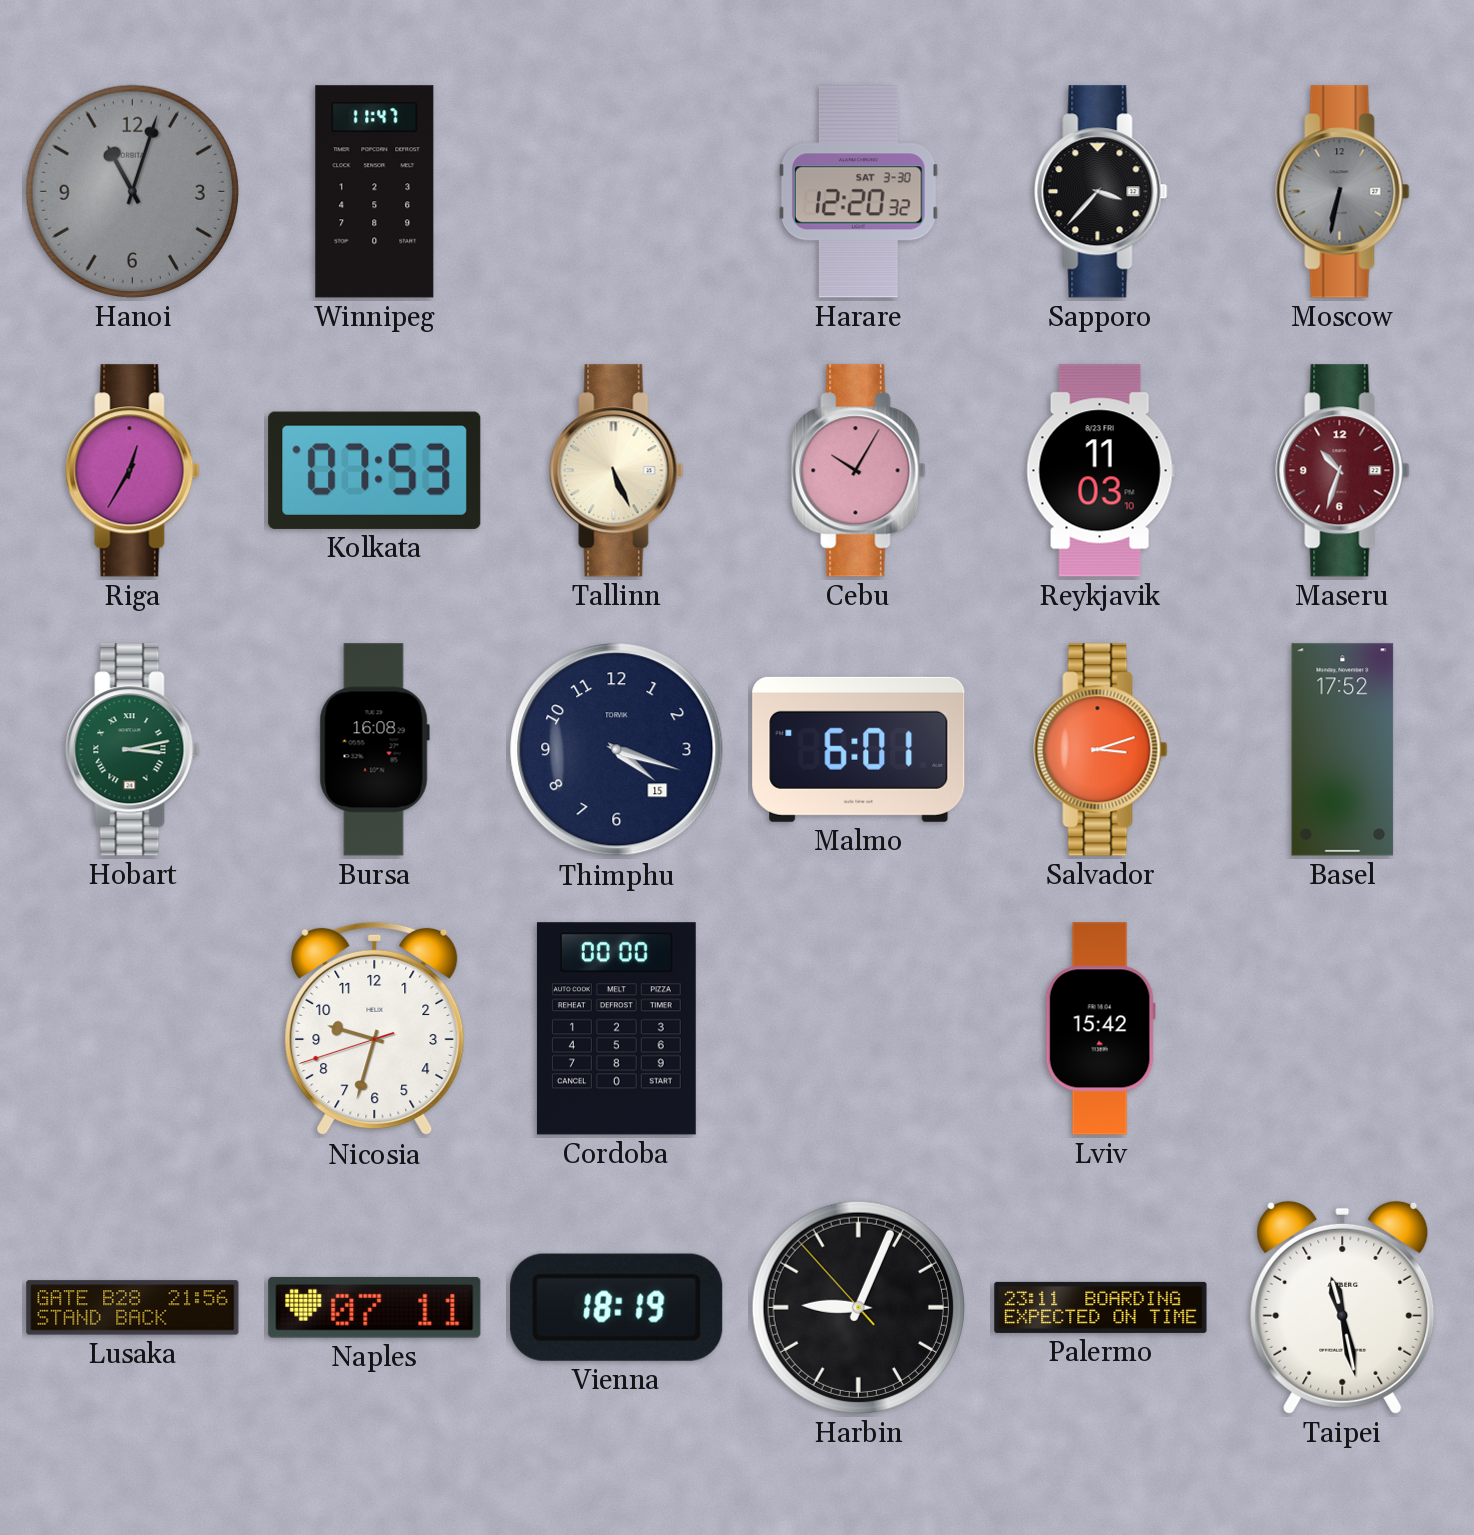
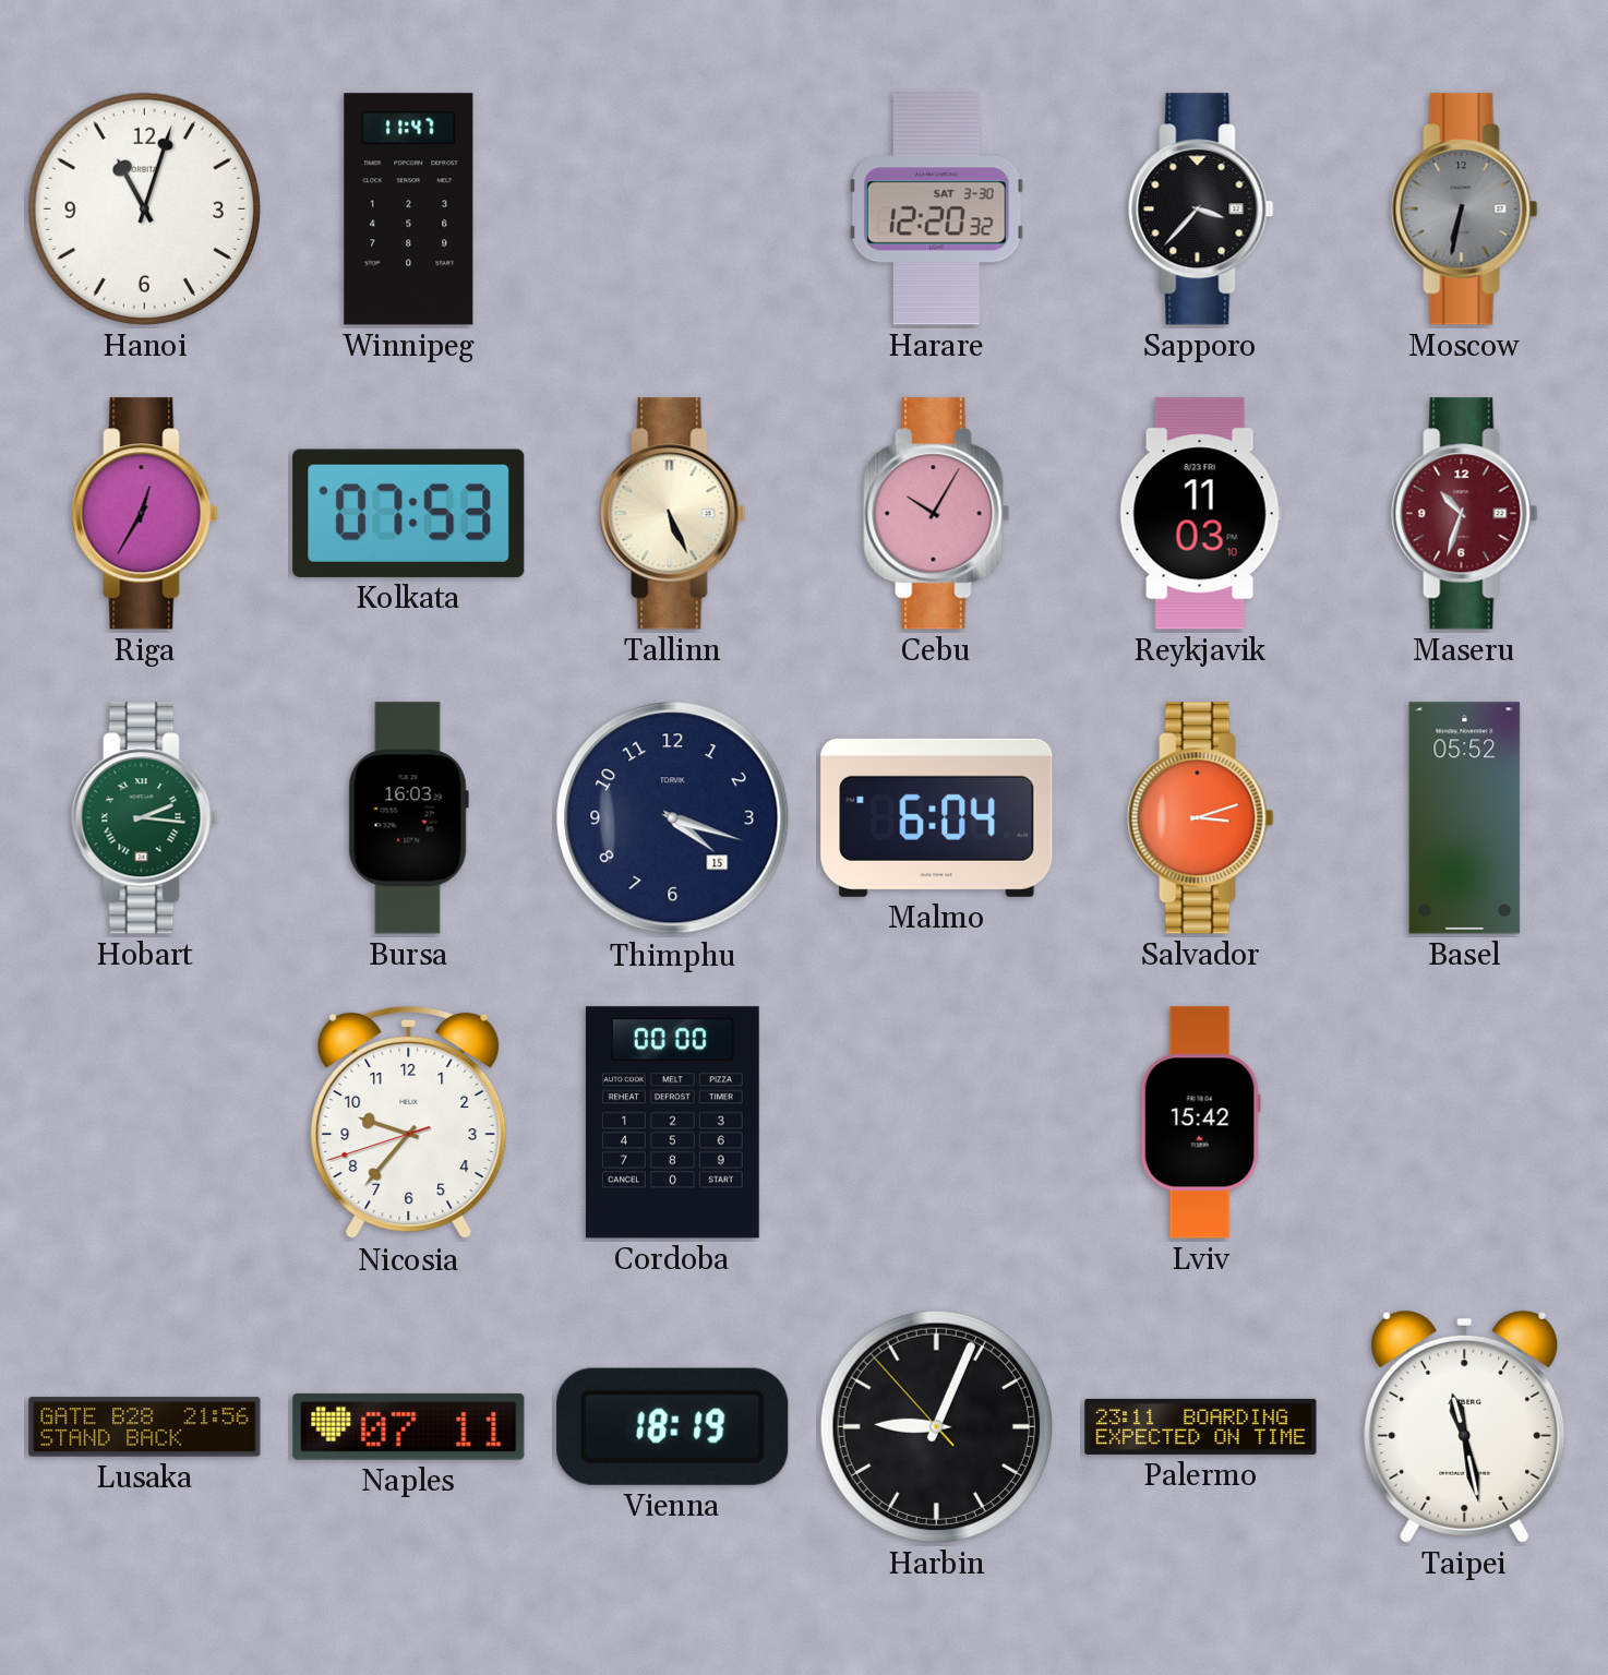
Hanoi dial: grey -> white
Hobart: 3:13 -> 2:16
Bursa: 16:08 -> 16:03
Malmo: 6:01 -> 6:04
Basel: 17:52 -> 05:52
Nicosia: 9:32 -> 9:36
